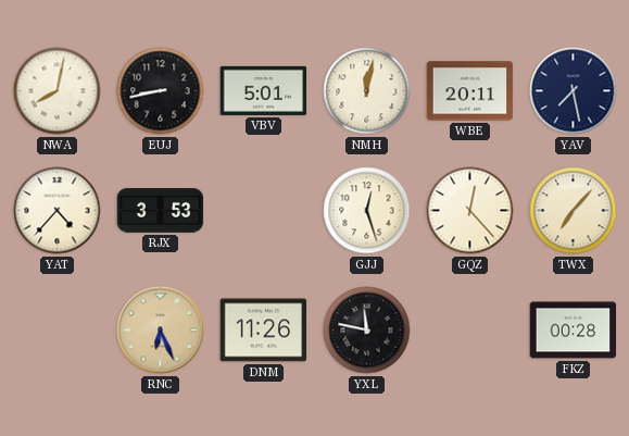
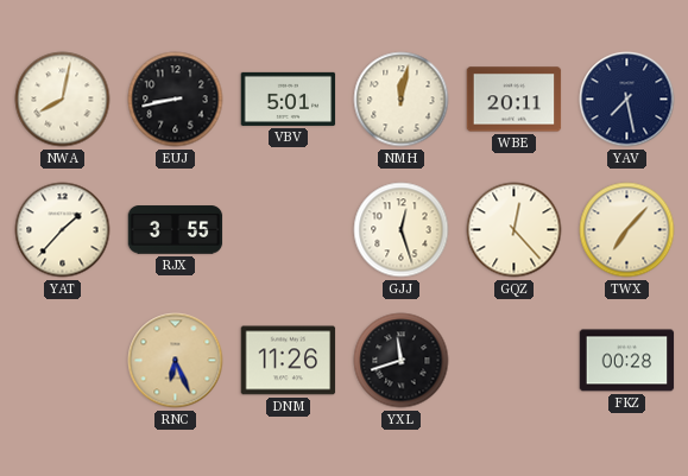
YAT: 4:37 -> 1:37
RJX: 3:53 -> 3:55
YXL: 11:47 -> 11:42
